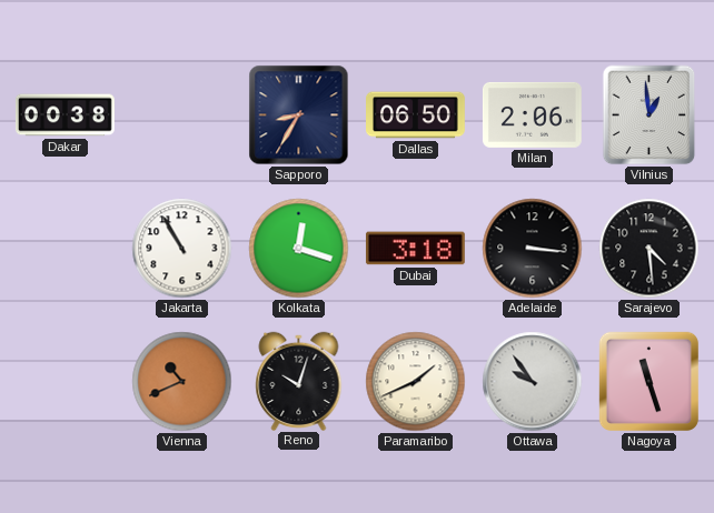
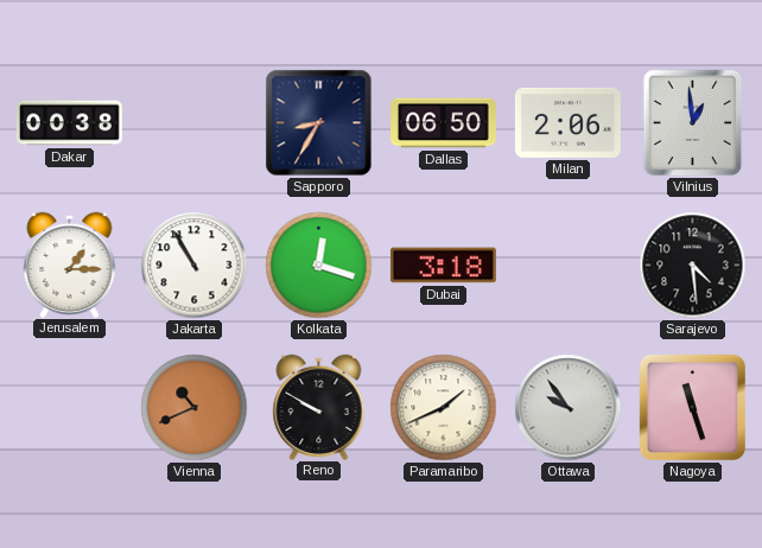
Jerusalem: none -> 1:15
Adelaide: 3:16 -> none
Reno: 10:03 -> 9:50
